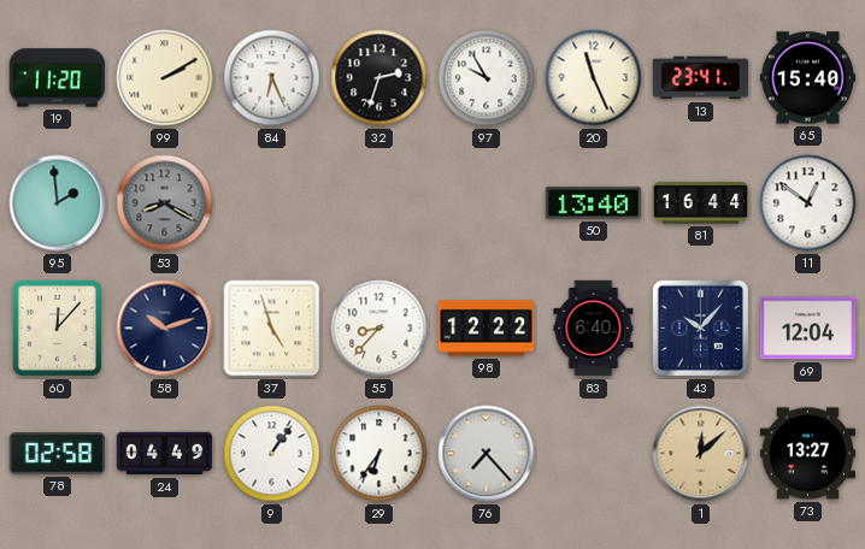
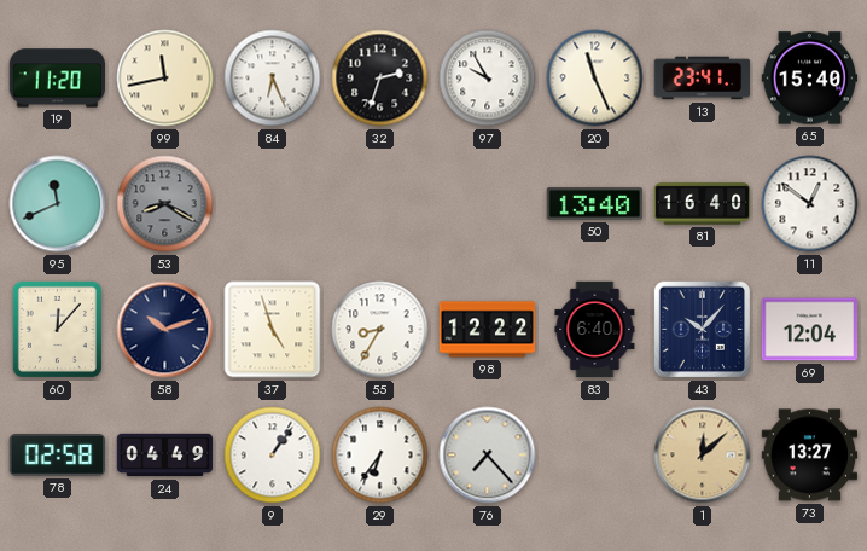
99: 2:10 -> 11:43
95: 1:59 -> 11:41
81: 16:44 -> 16:40
55: 8:37 -> 8:35
